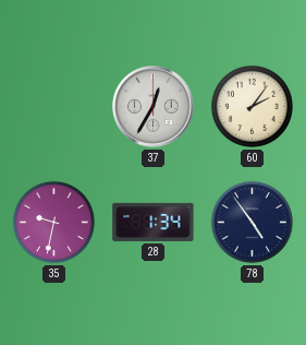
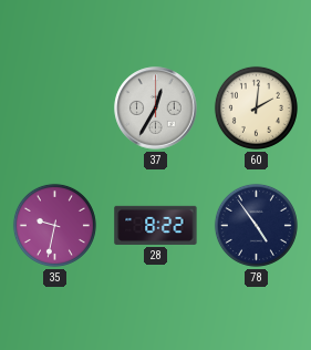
60: 2:06 -> 2:01
28: 1:34 -> 8:22
